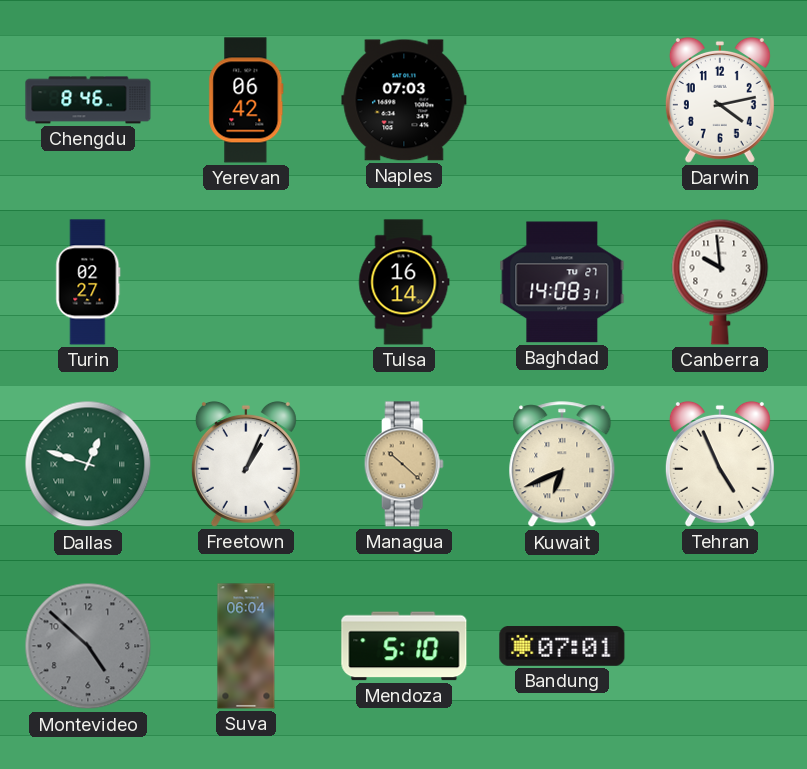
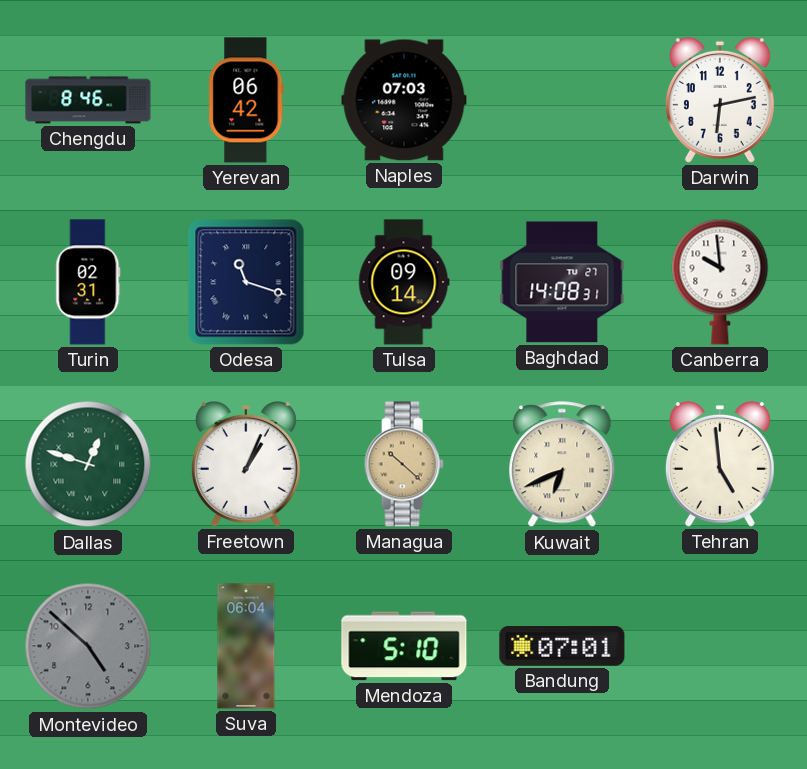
Darwin: 4:13 -> 6:13
Turin: 02:27 -> 02:31
Odesa: none -> 11:18
Tulsa: 16:14 -> 09:14
Tehran: 4:56 -> 4:59
